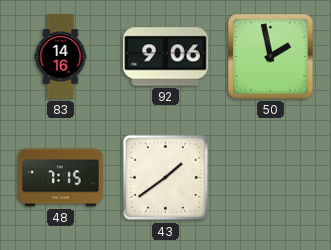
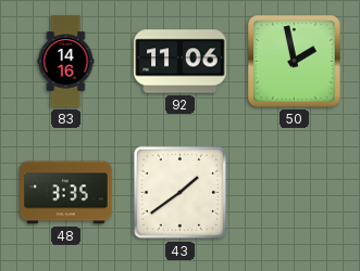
92: 9:06 -> 11:06
48: 7:15 -> 3:35
